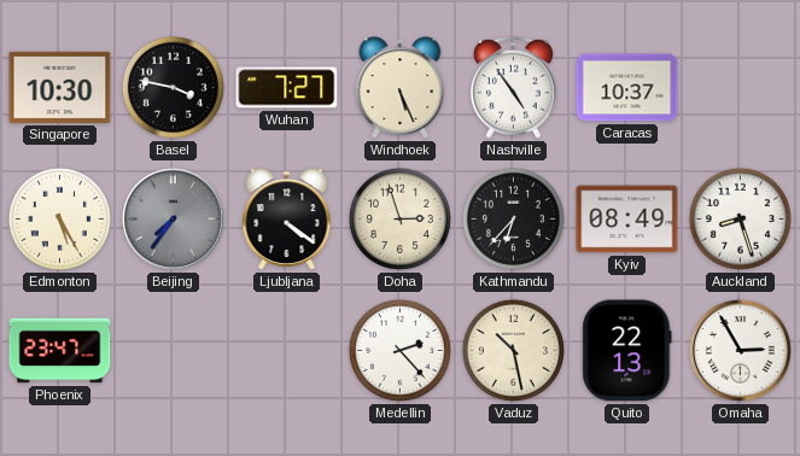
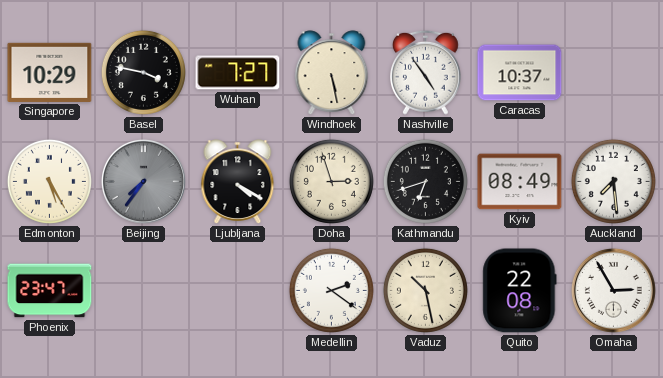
Singapore: 10:30 -> 10:29
Windhoek: 5:26 -> 5:28
Ljubljana: 4:21 -> 4:20
Kathmandu: 6:37 -> 6:42
Auckland: 8:27 -> 7:29
Medellin: 2:23 -> 2:21
Quito: 22:13 -> 22:08
